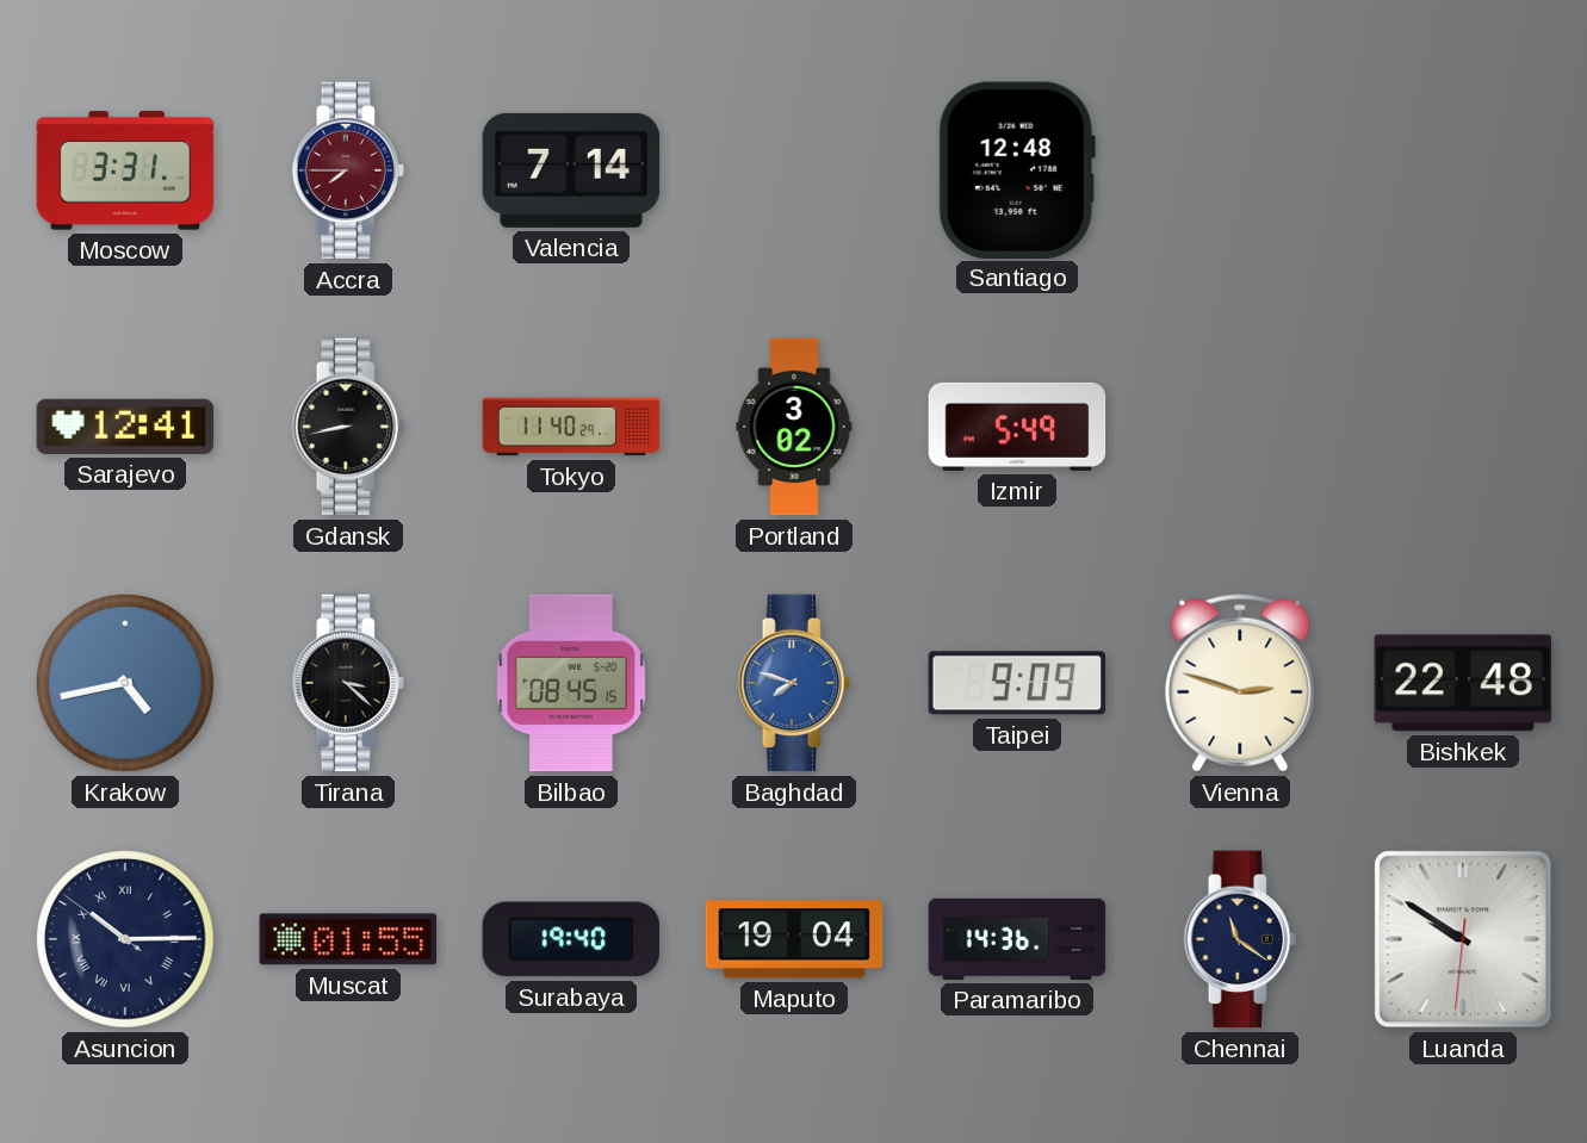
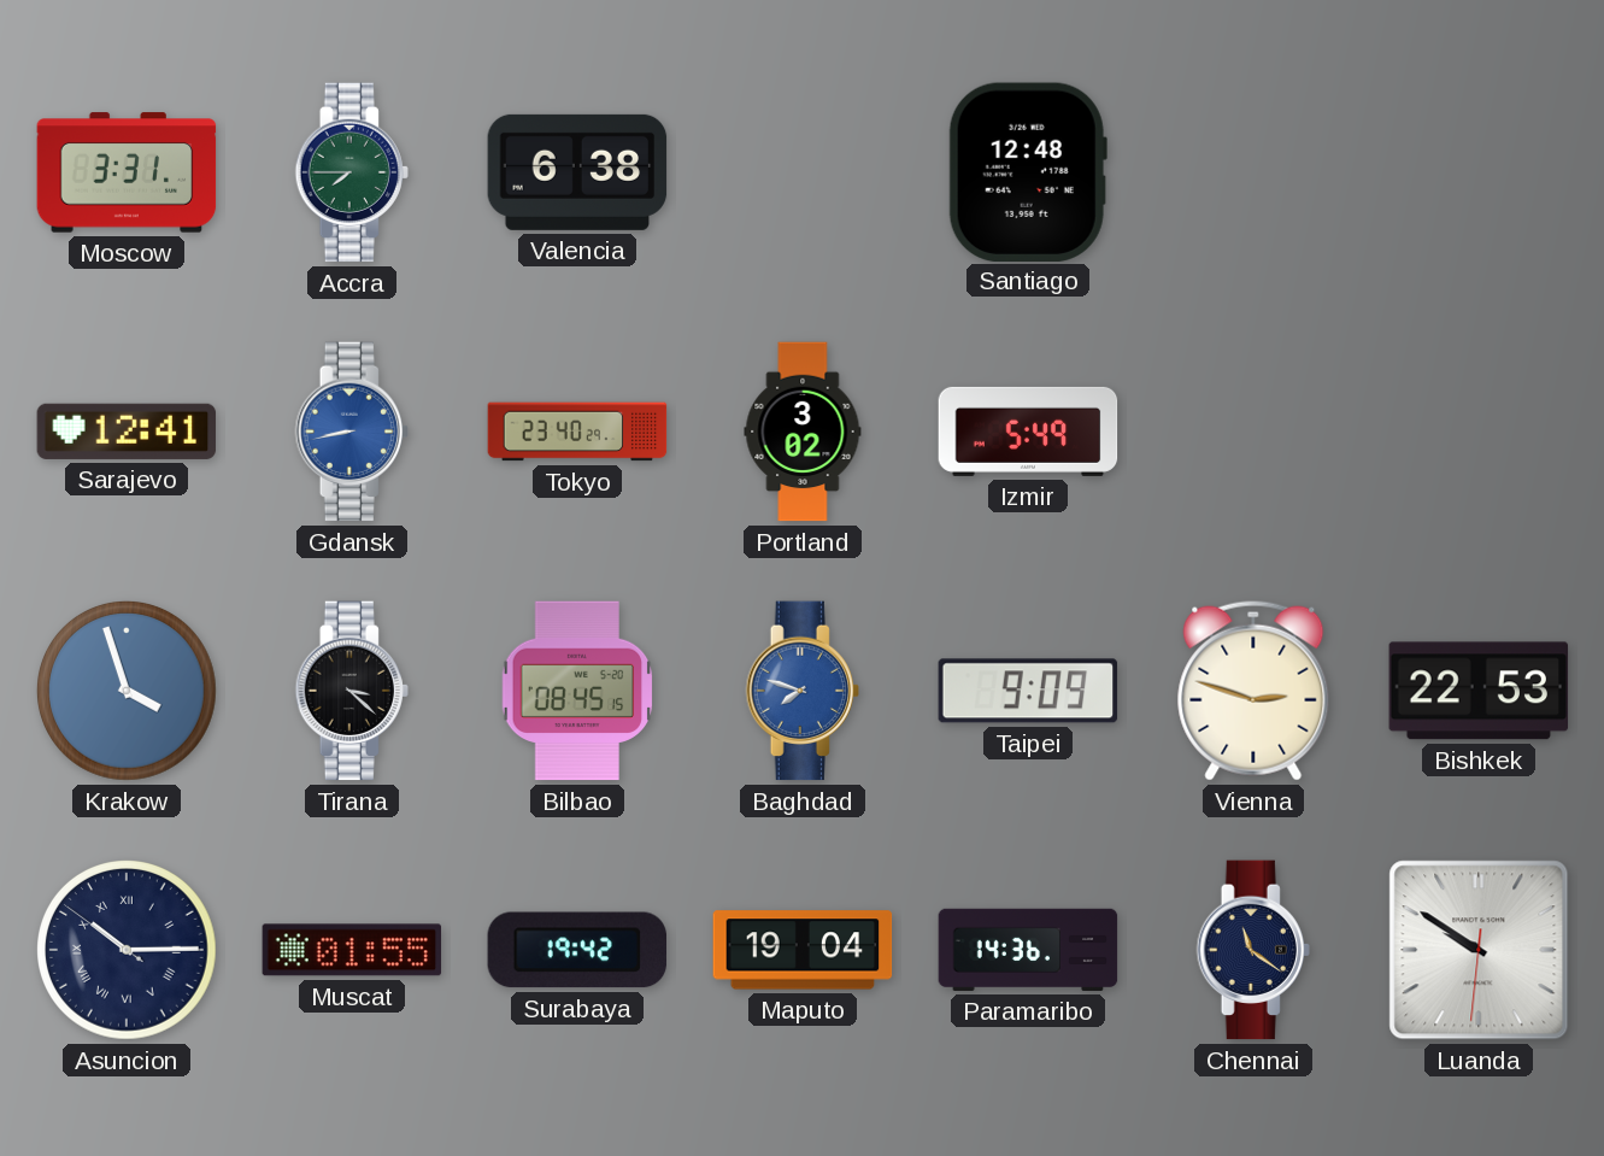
Accra dial: burgundy -> green
Valencia: 7:14 -> 6:38
Gdansk dial: black -> blue
Tokyo: 11:40 -> 23:40
Krakow: 4:43 -> 3:57
Bishkek: 22:48 -> 22:53
Surabaya: 19:40 -> 19:42
